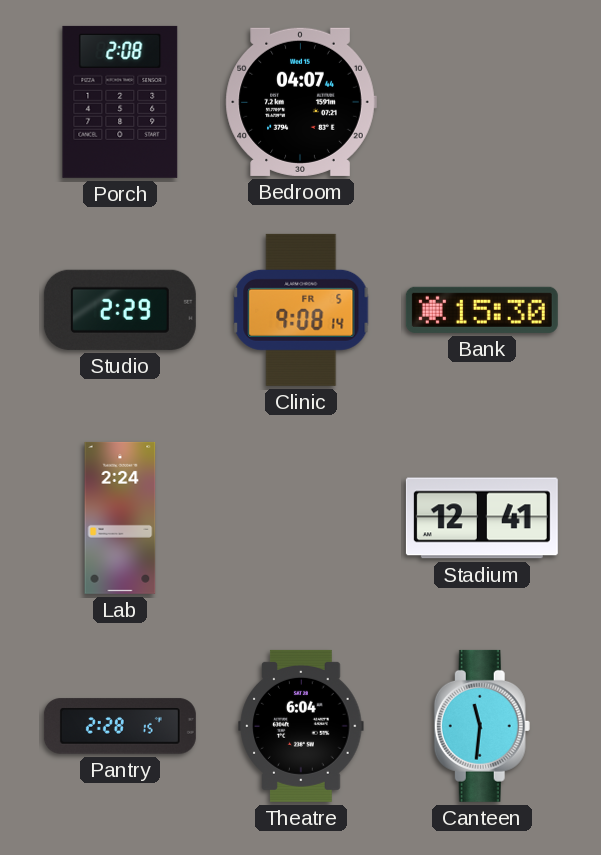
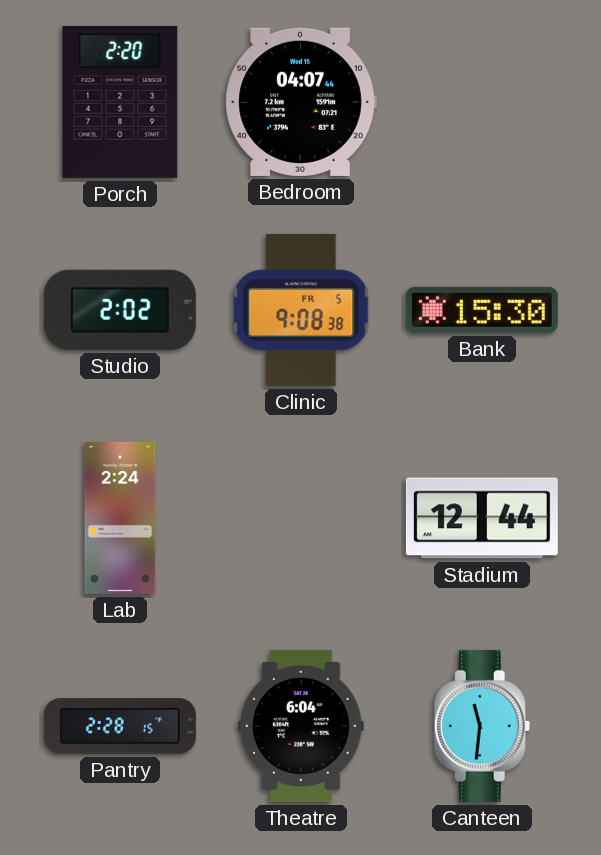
Porch: 2:08 -> 2:20
Studio: 2:29 -> 2:02
Clinic: 9:08:14 -> 9:08:38
Stadium: 12:41 -> 12:44
